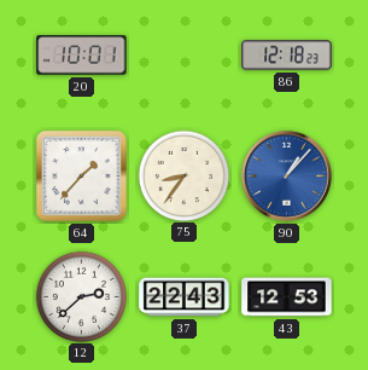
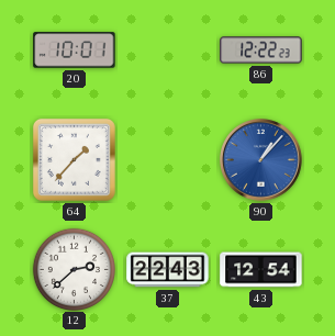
86: 12:18 -> 12:22
75: 8:36 -> none
43: 12:53 -> 12:54
